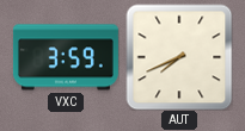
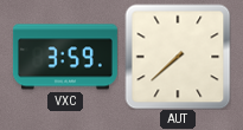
AUT: 7:41 -> 7:38
